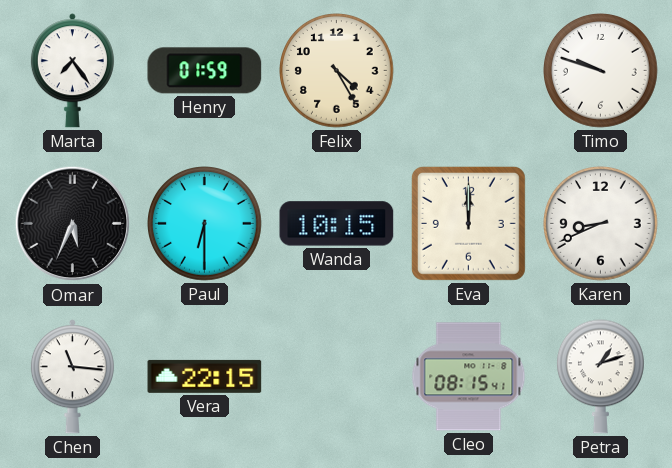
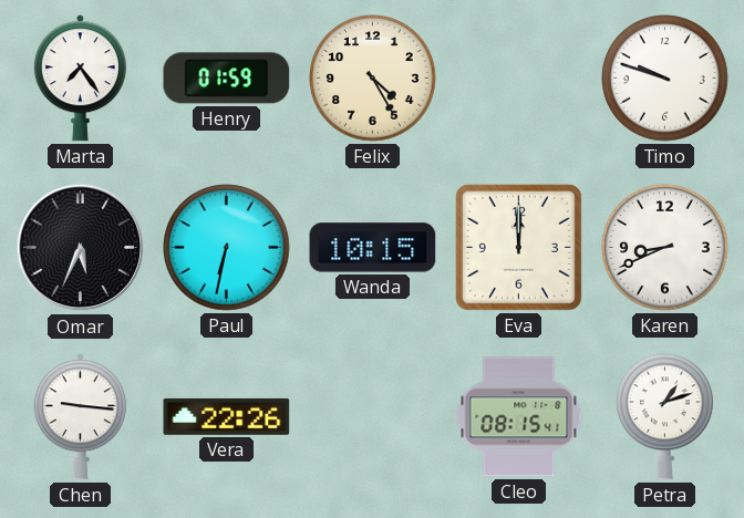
Paul: 6:30 -> 6:32
Chen: 11:16 -> 9:16
Vera: 22:15 -> 22:26
